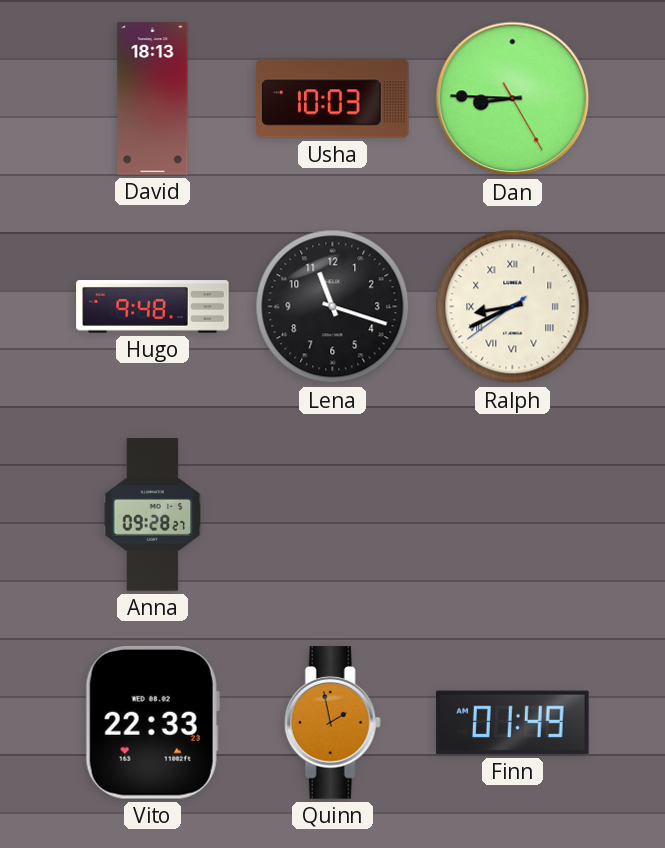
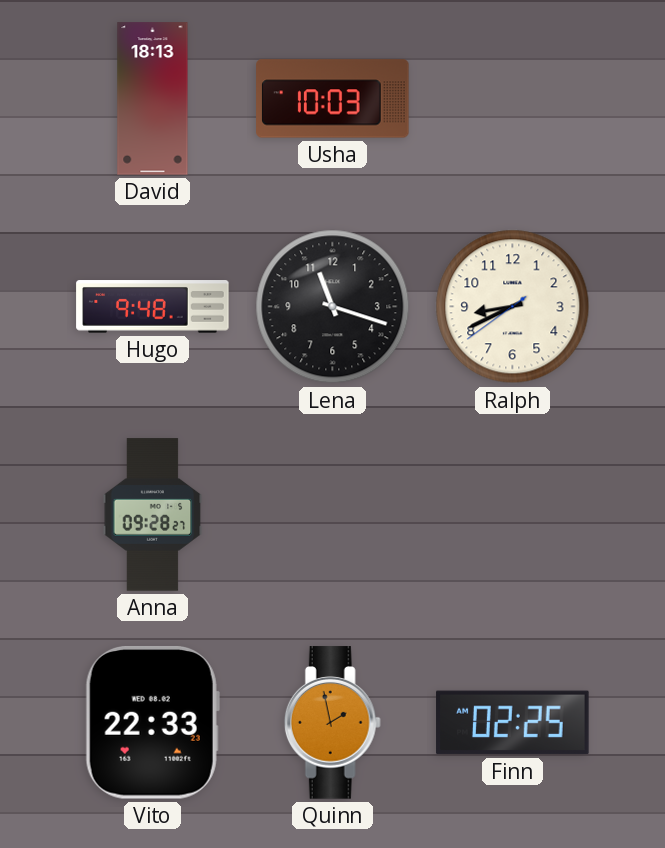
Dan: 8:45 -> none
Ralph numerals: Roman -> Arabic
Finn: 01:49 -> 02:25
